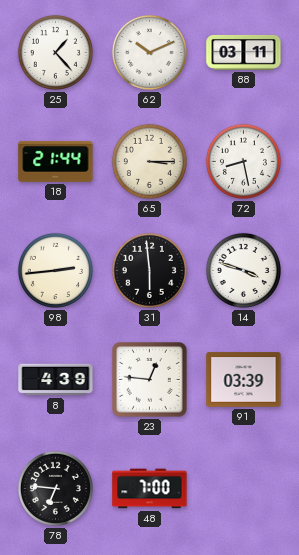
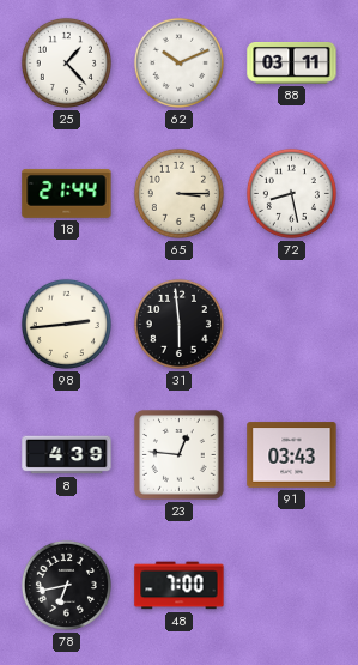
14: 3:48 -> none
91: 03:39 -> 03:43
78: 6:46 -> 6:43
